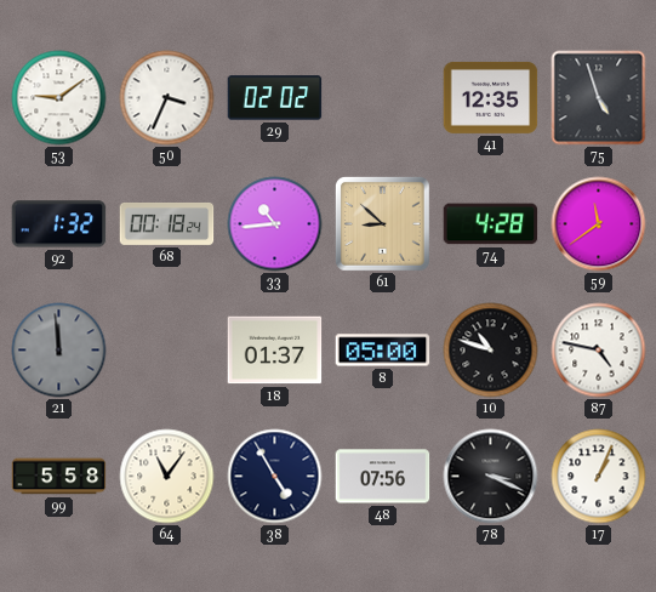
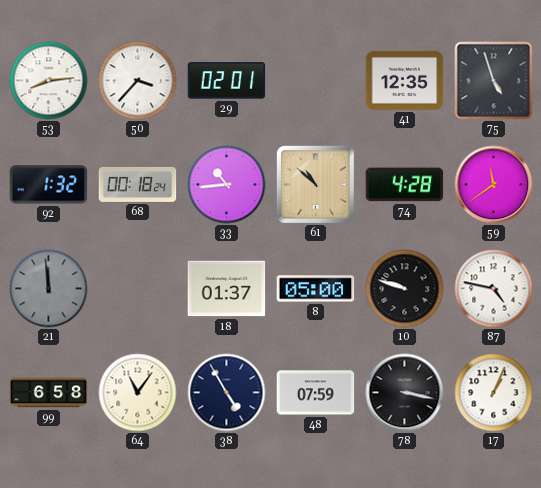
53: 9:09 -> 8:14
50: 3:34 -> 3:37
29: 02:02 -> 02:01
61: 8:52 -> 10:52
10: 10:48 -> 9:48
99: 5:58 -> 6:58
48: 07:56 -> 07:59
78: 3:19 -> 3:17
